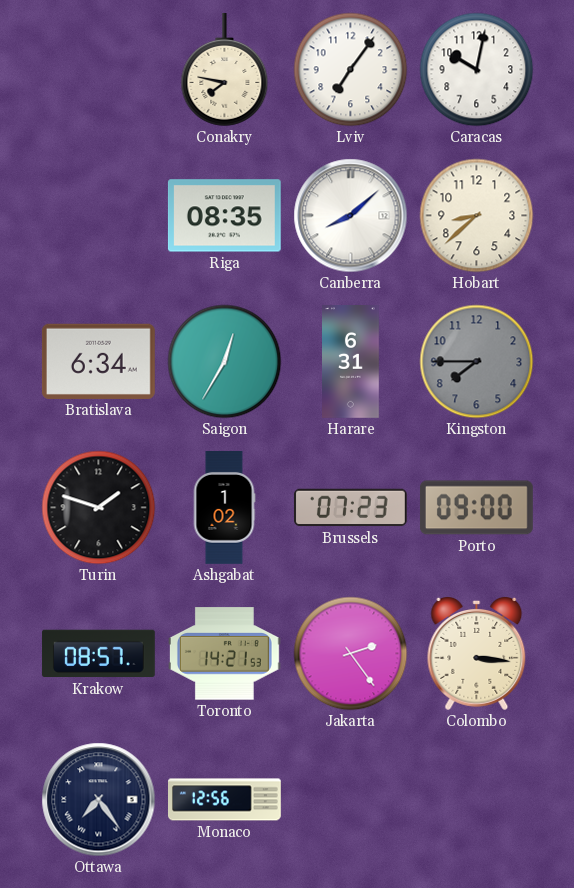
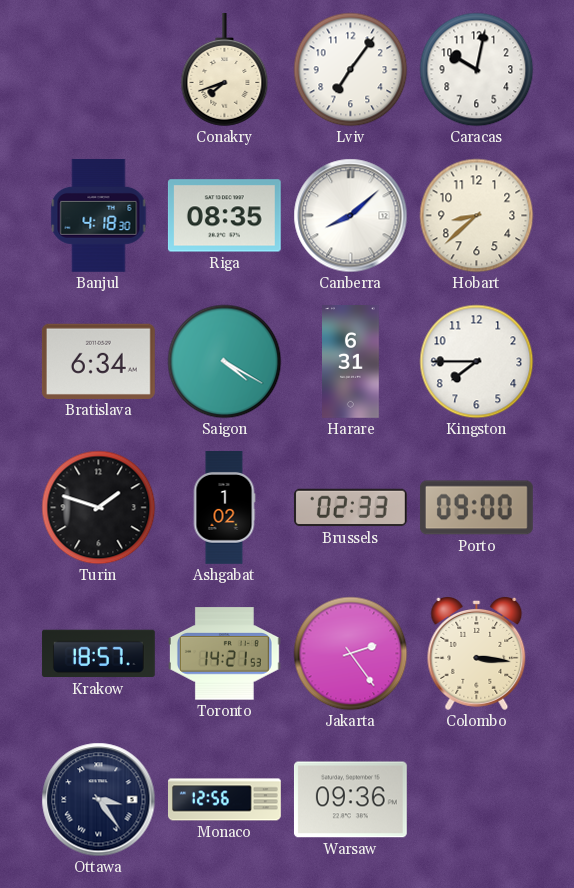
Conakry: 7:47 -> 7:42
Banjul: none -> 4:18
Saigon: 12:35 -> 4:20
Kingston dial: grey -> white
Brussels: 07:23 -> 02:33
Krakow: 08:57 -> 18:57
Ottawa: 7:24 -> 3:24
Warsaw: none -> 09:36
